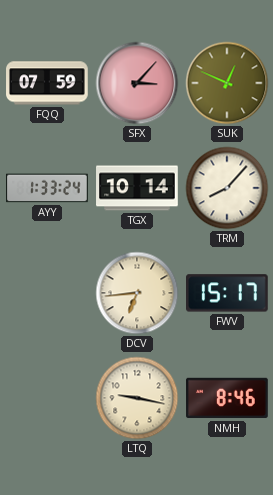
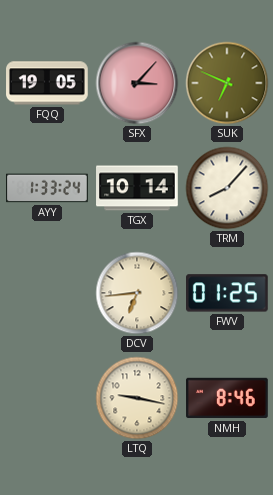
FQQ: 07:59 -> 19:05
SUK: 12:49 -> 6:49
FWV: 15:17 -> 01:25
